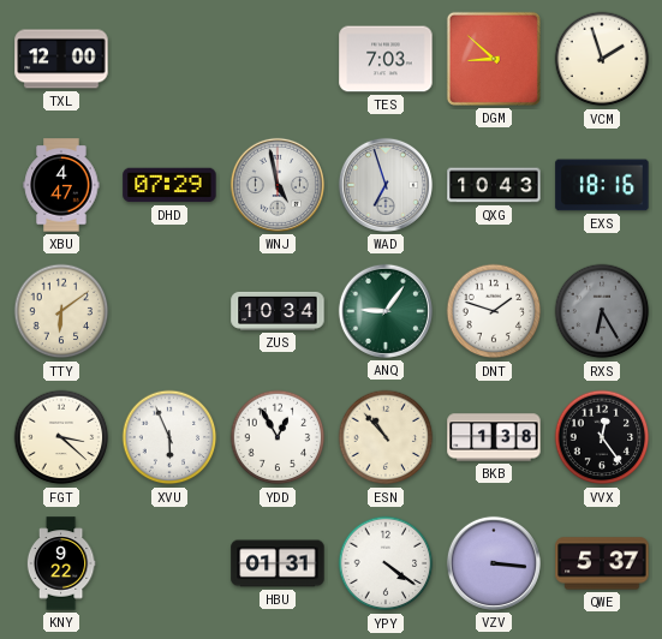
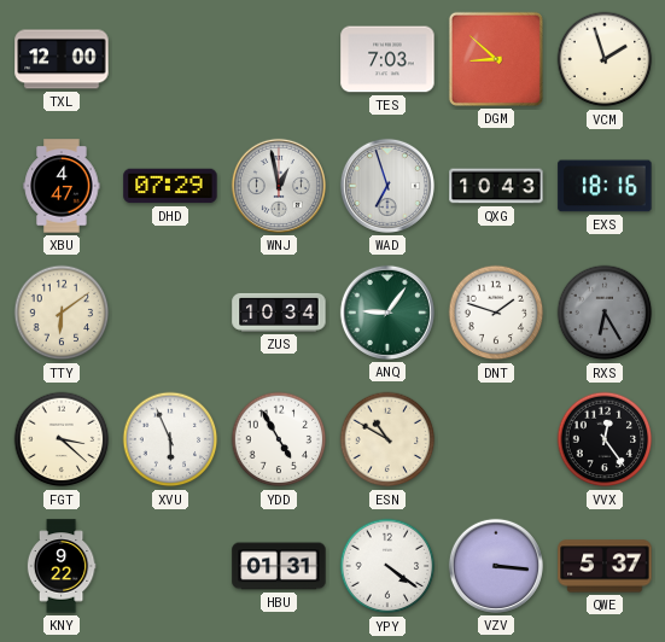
WNJ: 4:58 -> 12:58
YDD: 12:55 -> 4:55
ESN: 10:53 -> 10:50
BKB: 1:38 -> none
